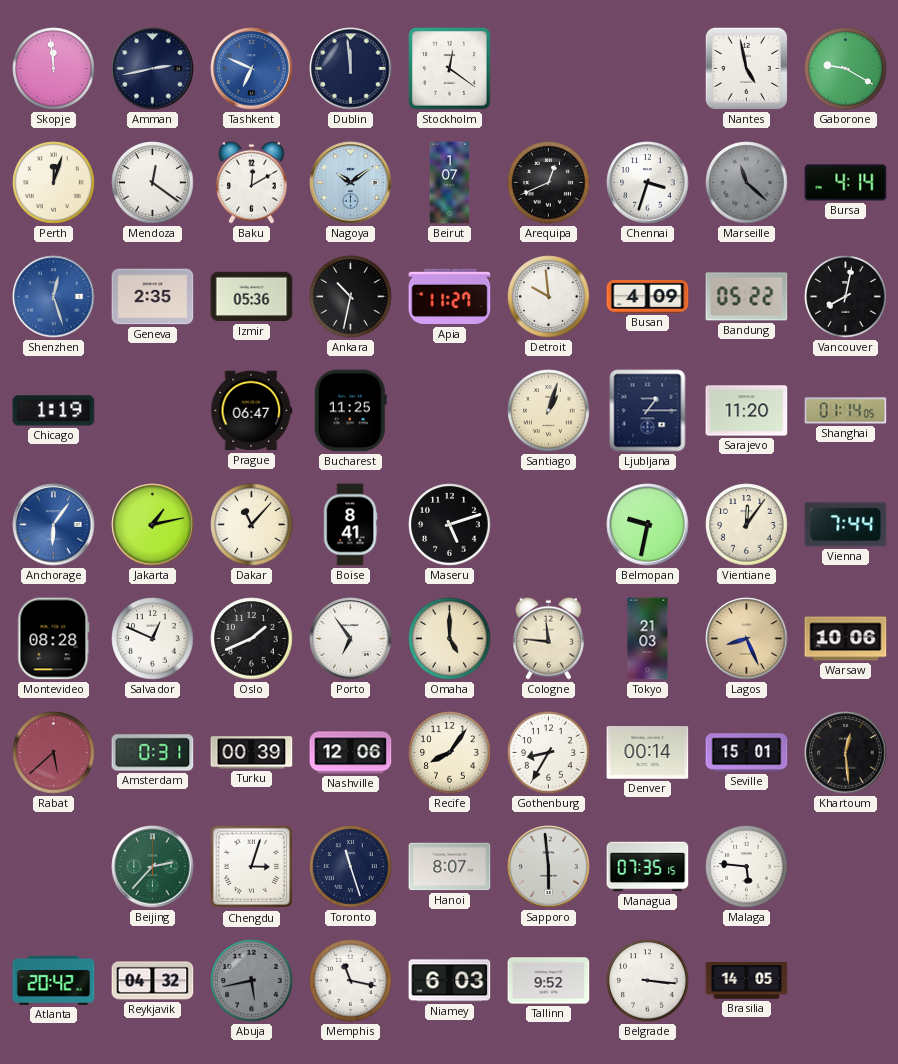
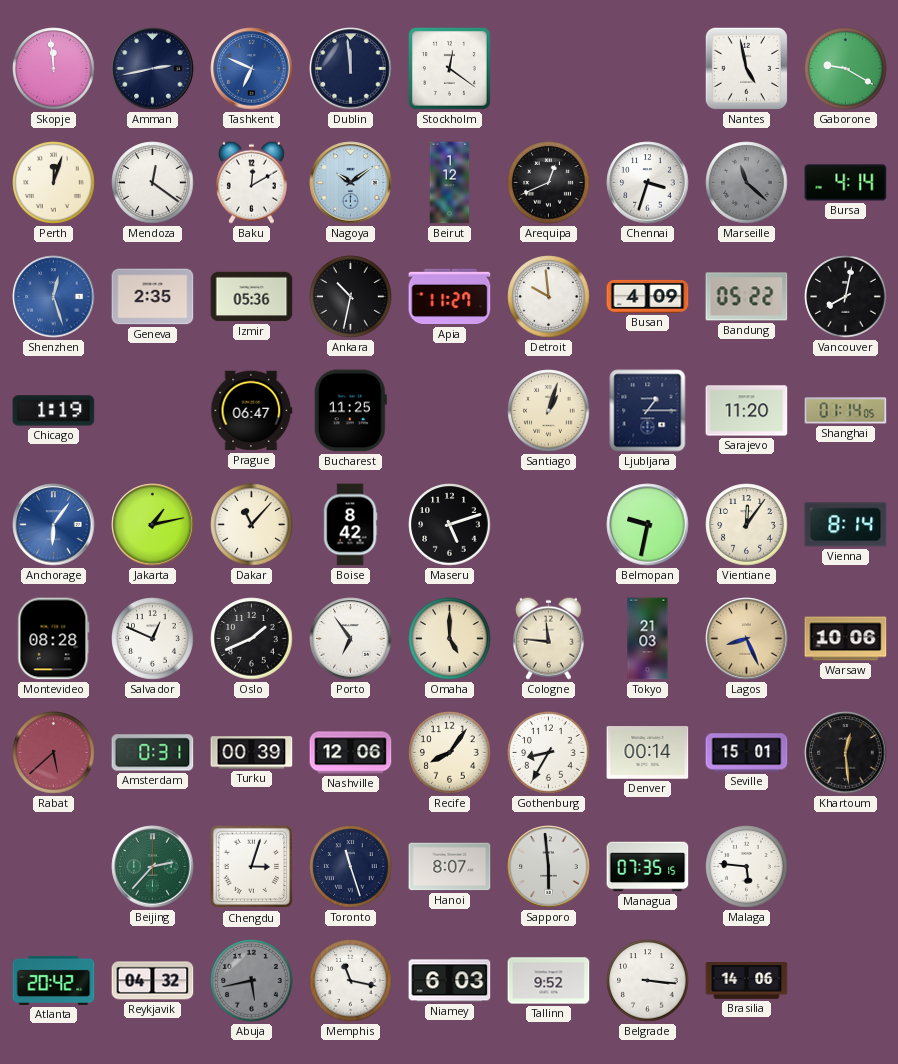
Beirut: 1:07 -> 1:12
Boise: 8:41 -> 8:42
Vienna: 7:44 -> 8:14
Brasilia: 14:05 -> 14:06
